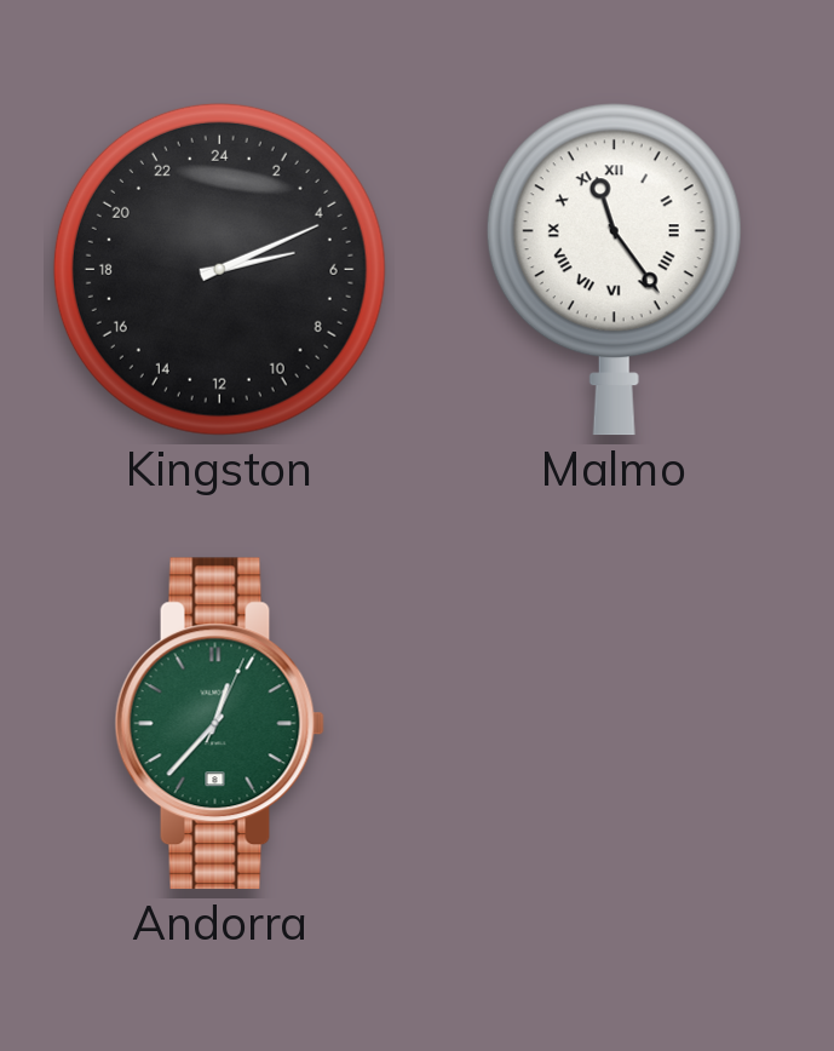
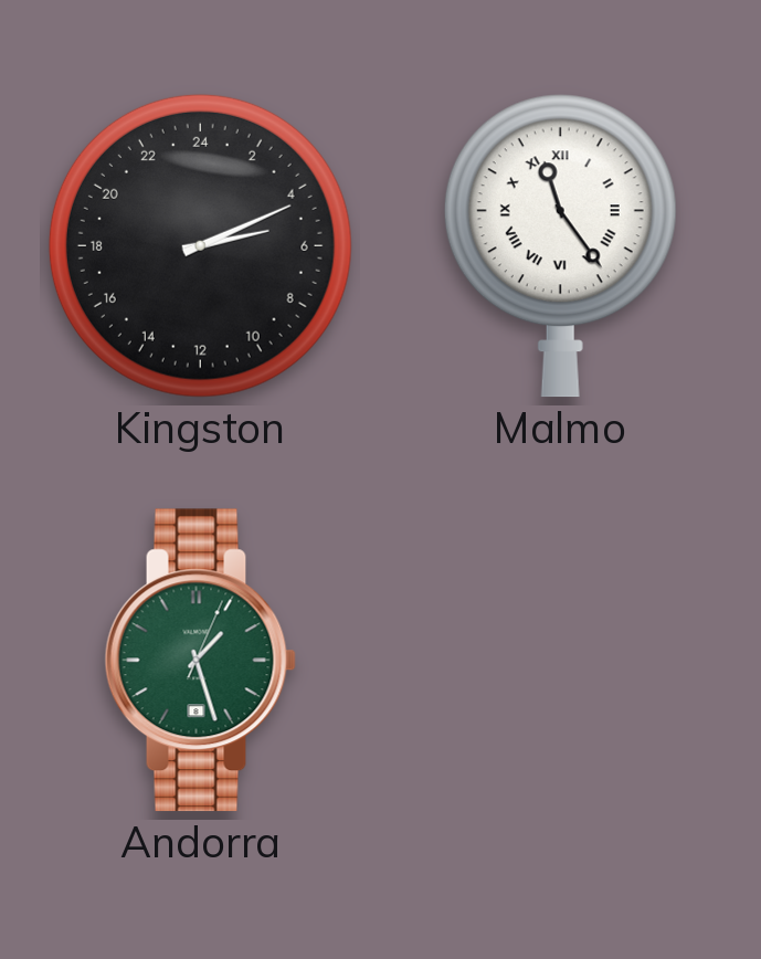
Andorra: 12:37 -> 1:27
